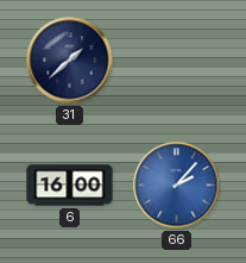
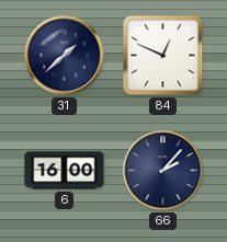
84: none -> 12:49
66 dial: blue -> navy
